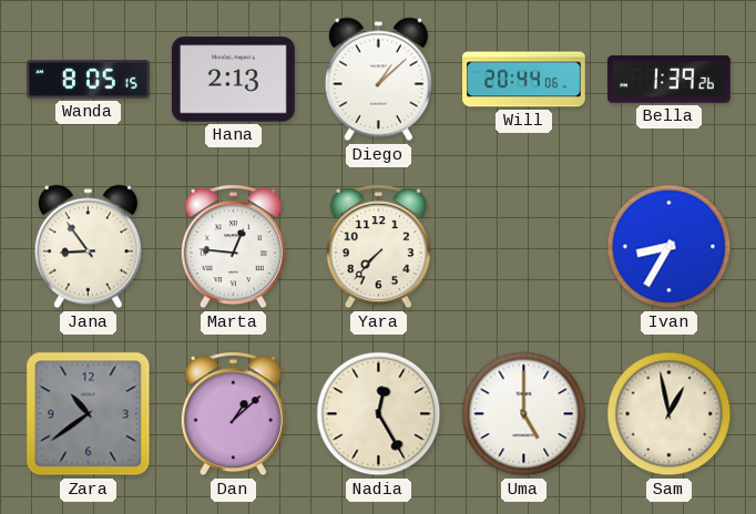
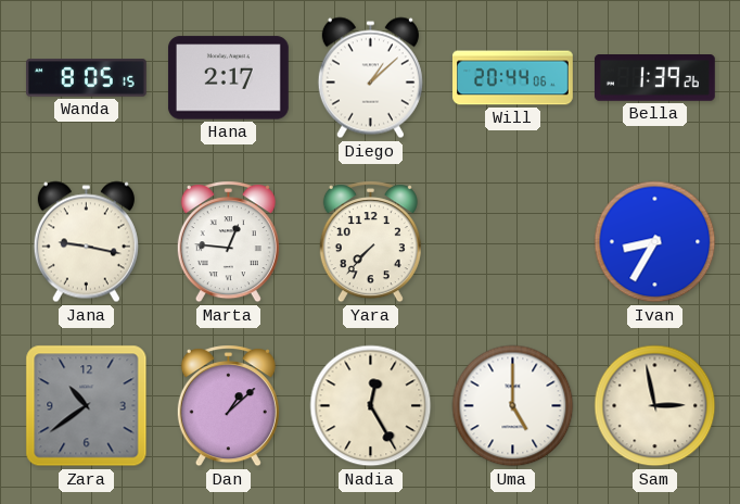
Hana: 2:13 -> 2:17
Jana: 8:54 -> 9:17
Sam: 12:58 -> 2:58
